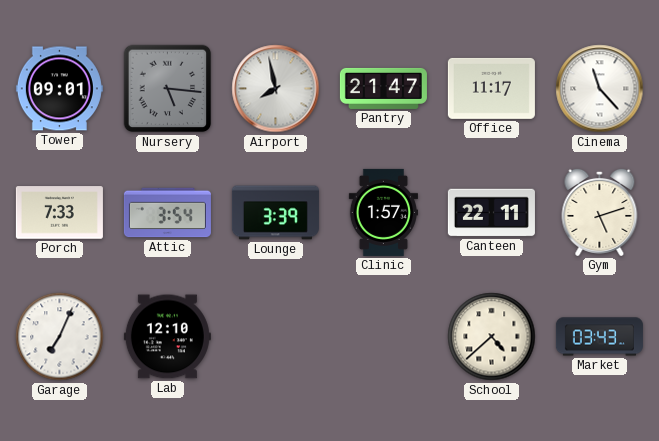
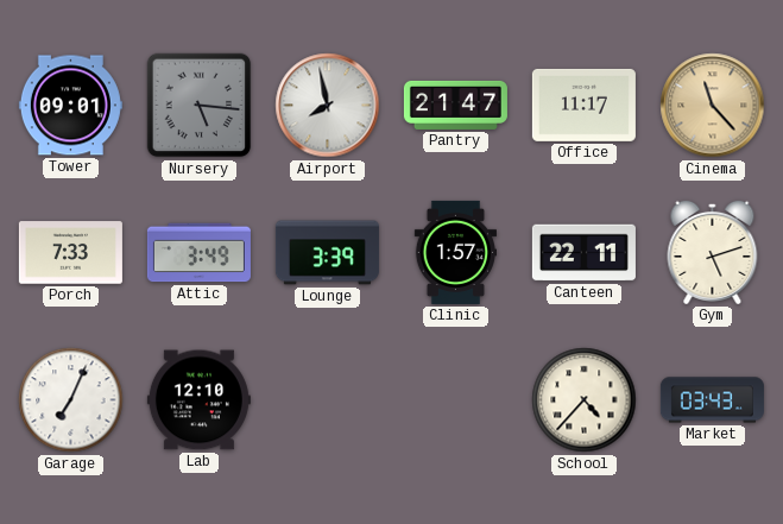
Cinema dial: white -> champagne
Attic: 3:54 -> 3:49
School: 4:38 -> 4:37
